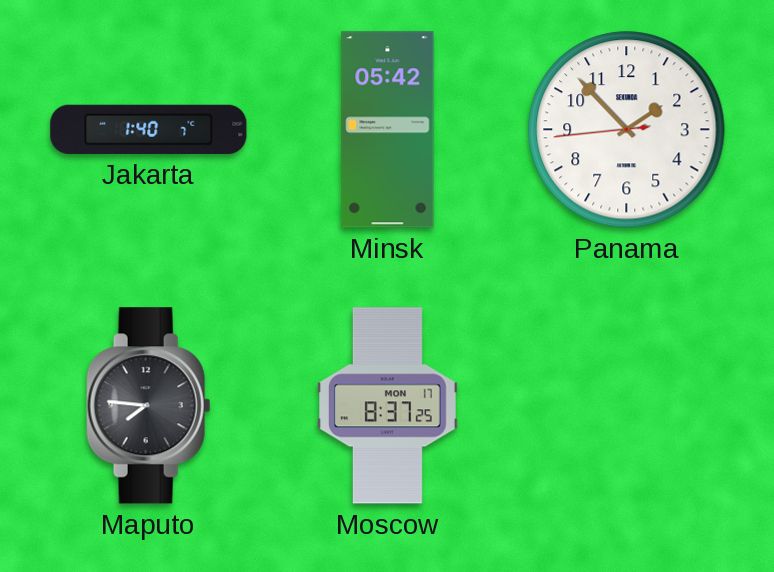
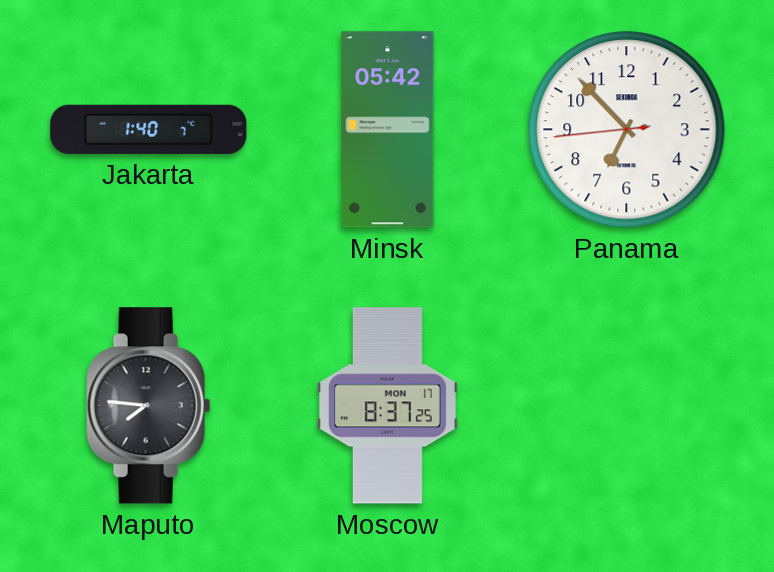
Panama: 1:52 -> 6:52
